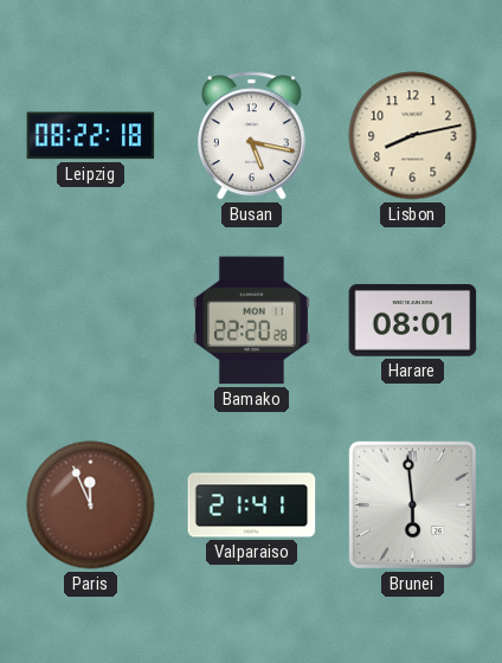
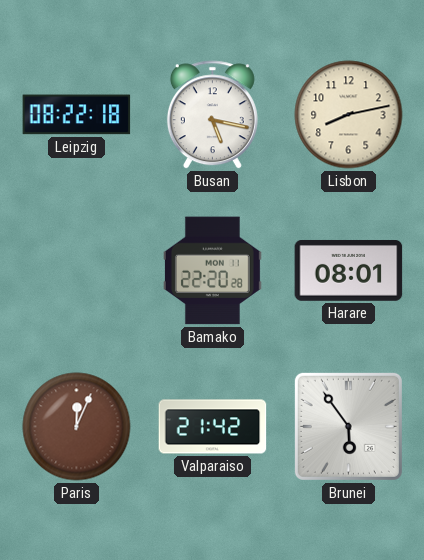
Paris: 11:56 -> 12:04
Valparaiso: 21:41 -> 21:42
Brunei: 5:59 -> 5:54
